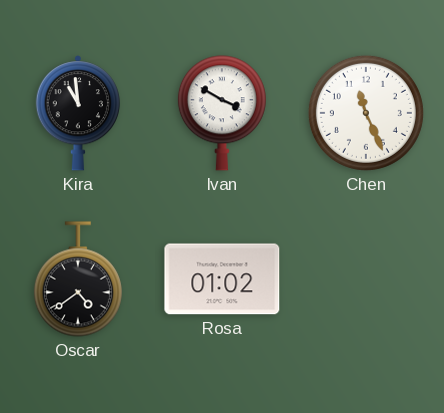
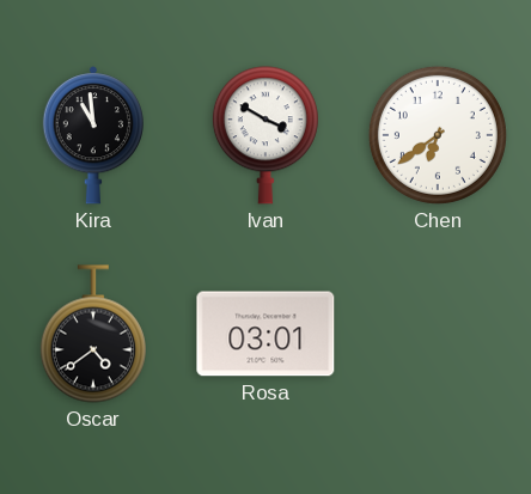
Chen: 11:26 -> 6:39
Rosa: 01:02 -> 03:01
